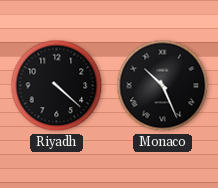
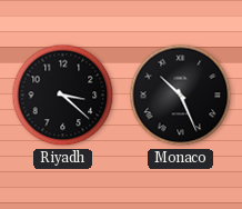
Riyadh: 4:22 -> 3:22
